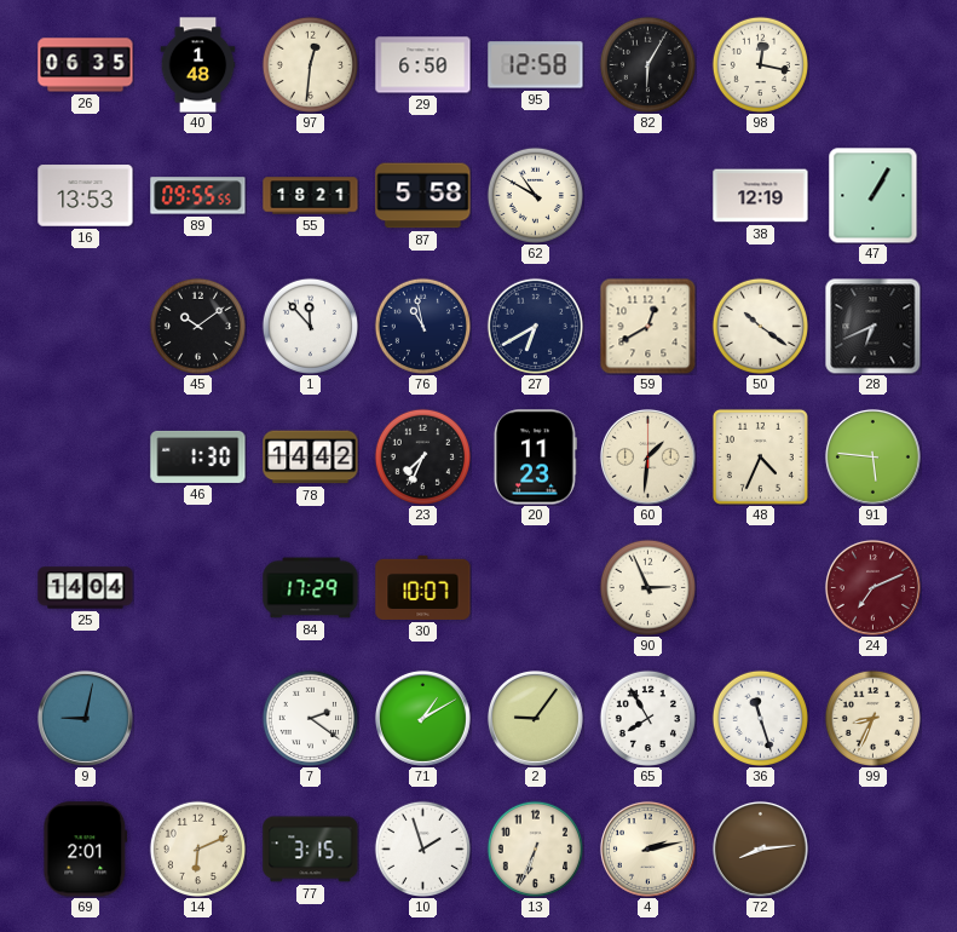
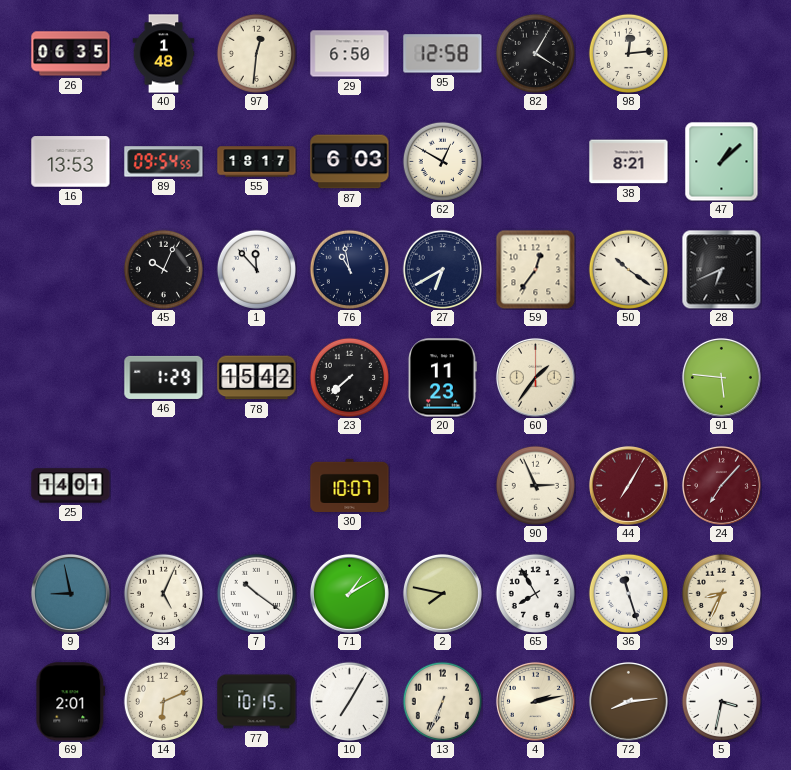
82: 6:05 -> 4:05
98: 12:17 -> 12:14
89: 09:55 -> 09:54
55: 18:21 -> 18:17
87: 5:58 -> 6:03
62: 10:50 -> 12:50
38: 12:19 -> 8:21
47: 1:05 -> 1:08
45: 10:09 -> 10:04
59: 12:40 -> 12:36
46: 1:30 -> 1:29
78: 14:42 -> 15:42
23: 7:34 -> 7:38
60: 1:31 -> 1:36
48: 4:34 -> none
25: 14:04 -> 14:01
84: 17:29 -> none
44: none -> 7:05
24: 7:11 -> 7:07
9: 9:02 -> 8:58
34: none -> 5:04
7: 2:21 -> 10:21
2: 9:06 -> 7:47
77: 3:15 -> 10:15
10: 1:57 -> 7:05
5: none -> 3:32
